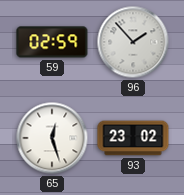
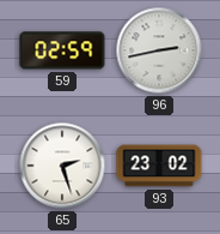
96: 1:53 -> 2:43
65: 12:27 -> 2:27
